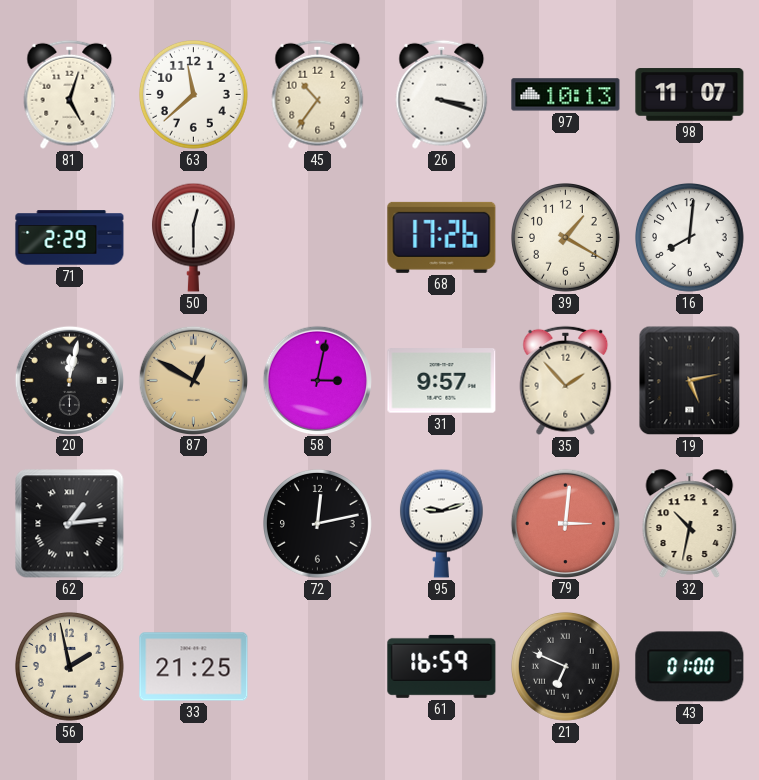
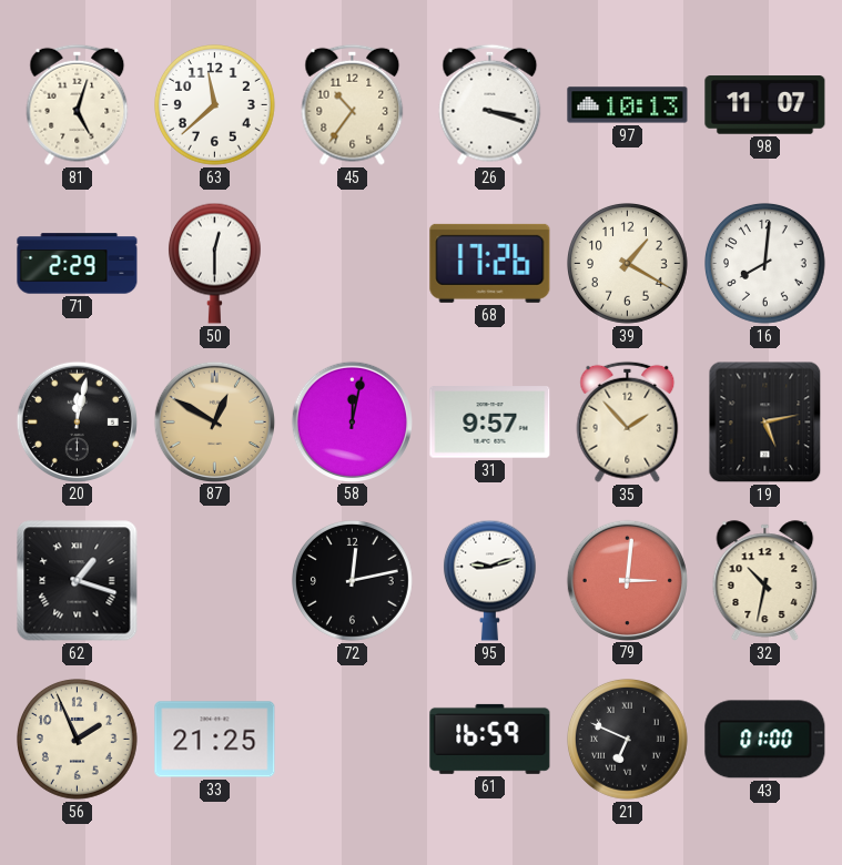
58: 3:02 -> 12:02
62: 1:14 -> 1:18
56: 1:58 -> 1:56
